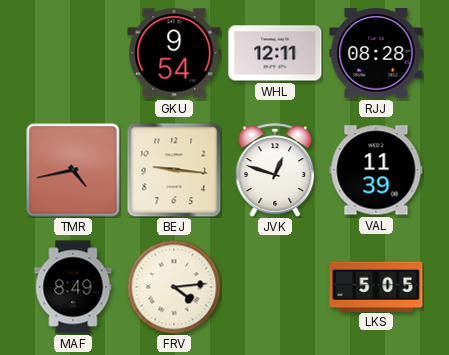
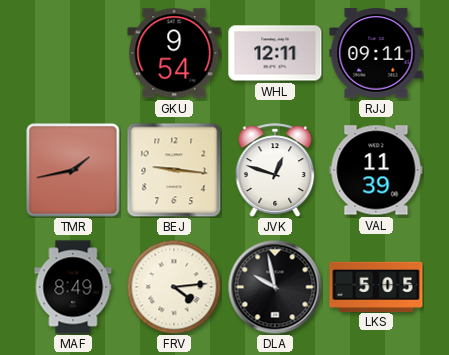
RJJ: 08:28 -> 09:11
TMR: 4:43 -> 1:43
DLA: none -> 9:58
